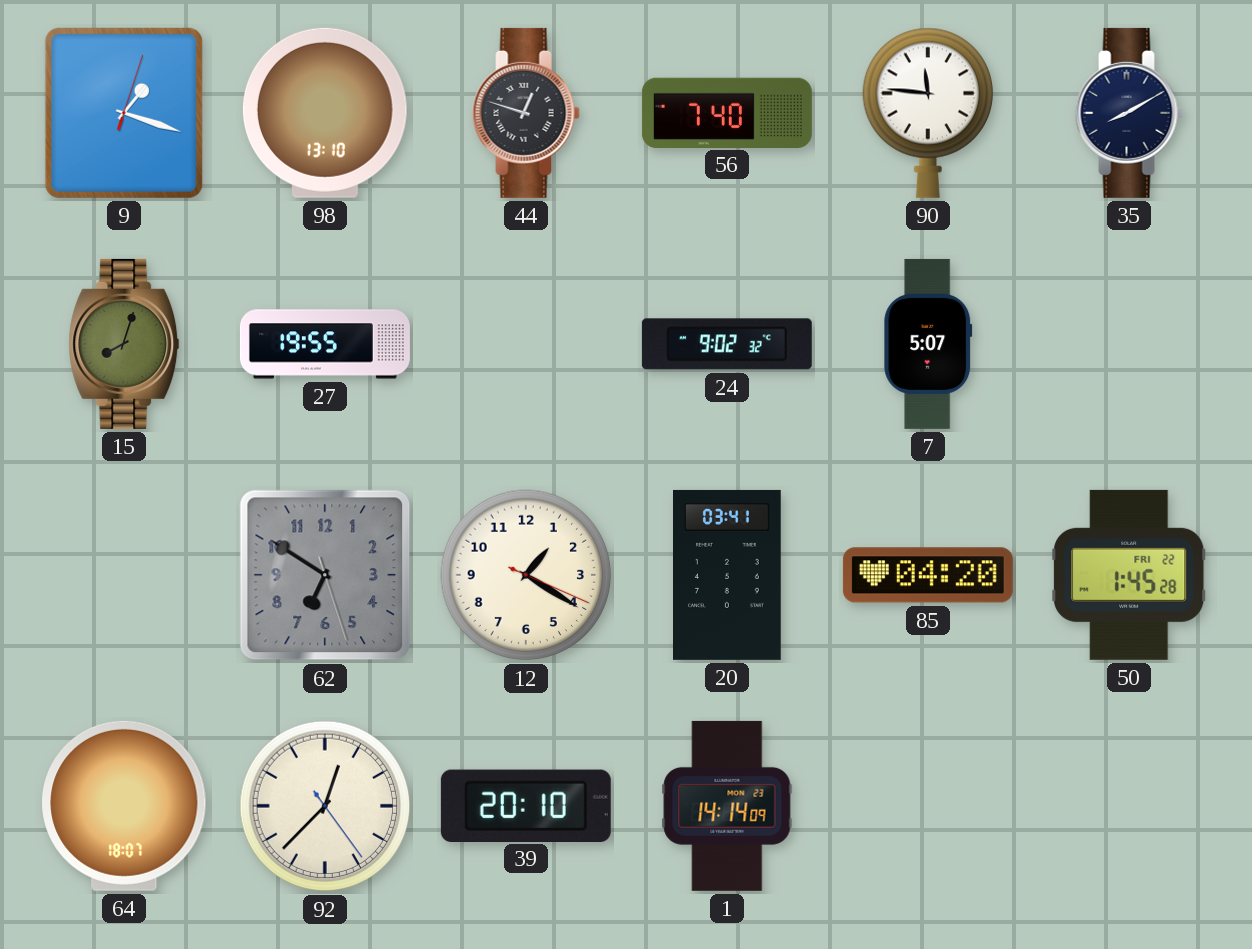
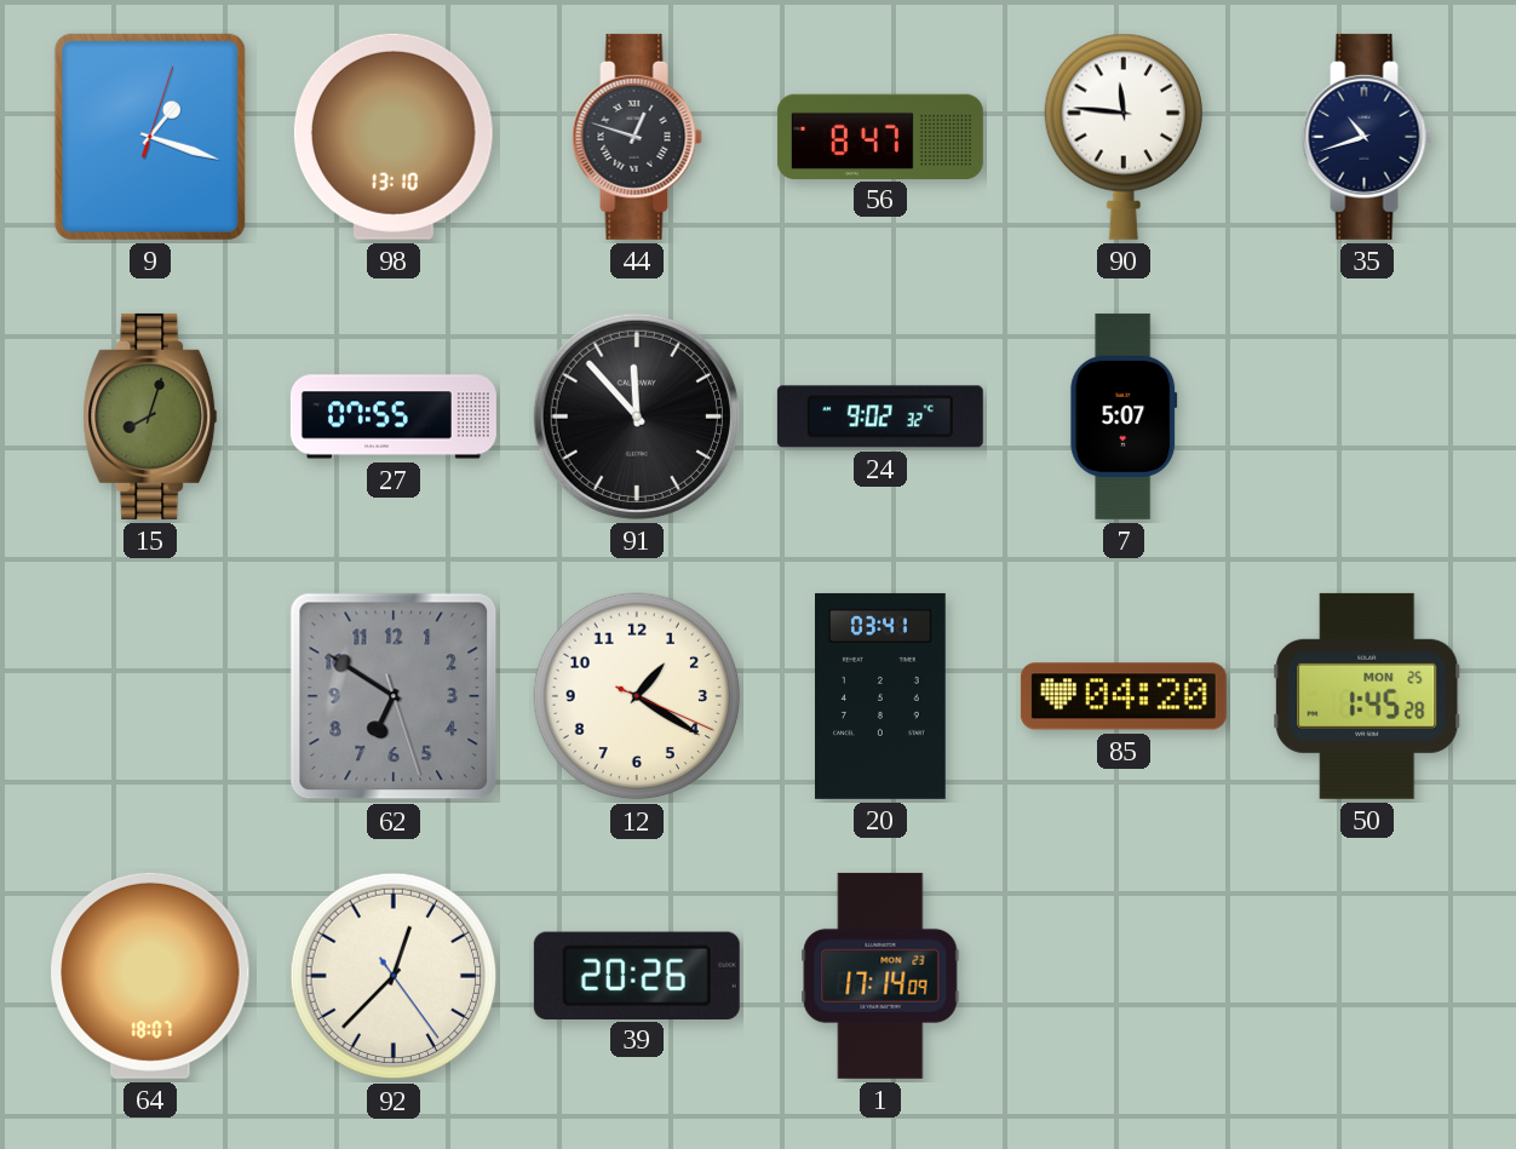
56: 7:40 -> 8:47
35: 8:10 -> 10:42
27: 19:55 -> 07:55
91: none -> 11:53
50 date: FRI 22 -> MON 25
39: 20:10 -> 20:26
1: 14:14 -> 17:14
